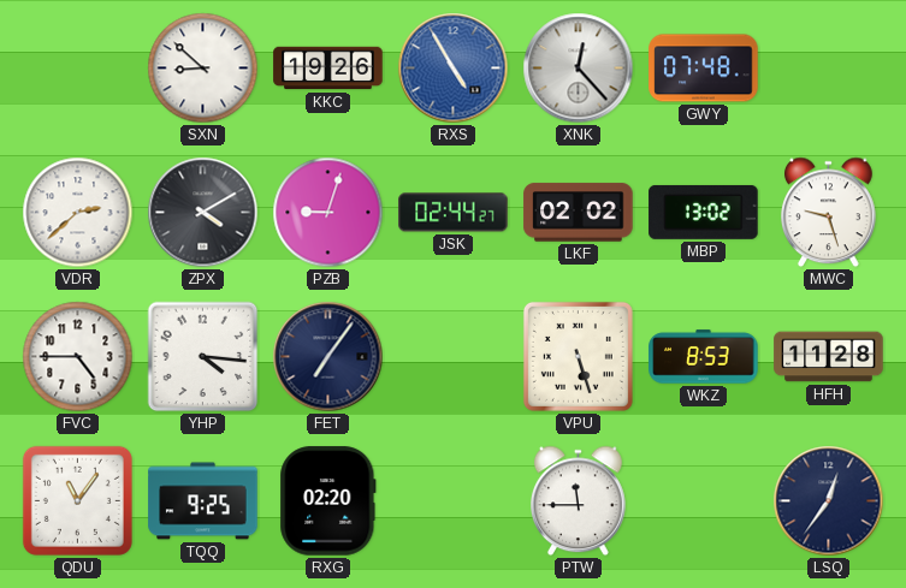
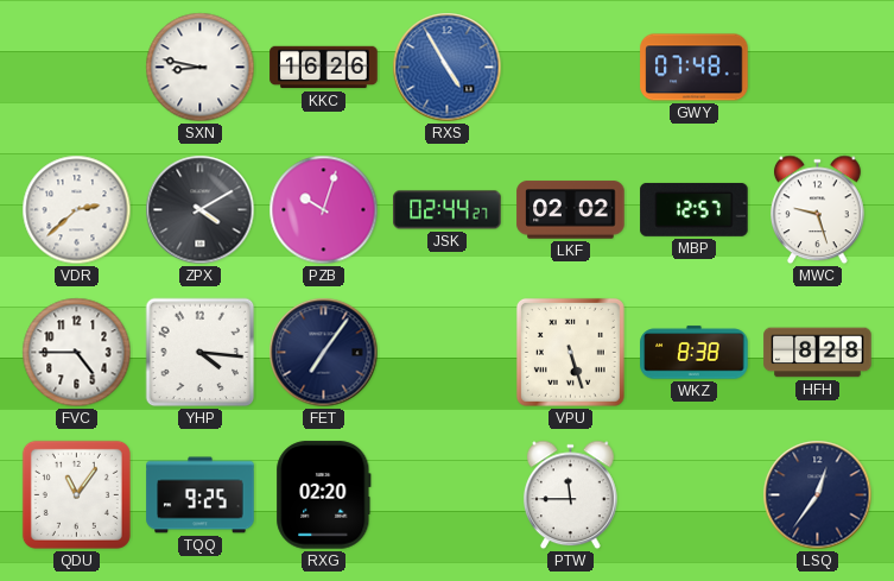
SXN: 8:52 -> 8:47
KKC: 19:26 -> 16:26
XNK: 12:23 -> none
PZB: 9:03 -> 10:03
MBP: 13:02 -> 12:57
WKZ: 8:53 -> 8:38
HFH: 11:28 -> 8:28
